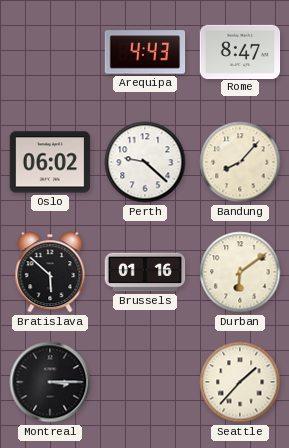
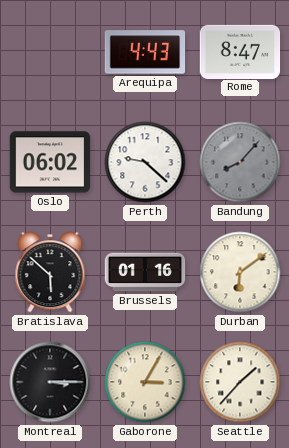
Bandung dial: cream -> grey
Gaborone: none -> 3:05
